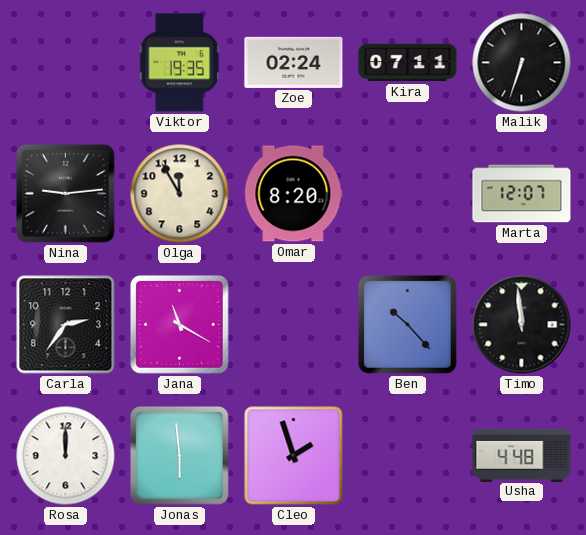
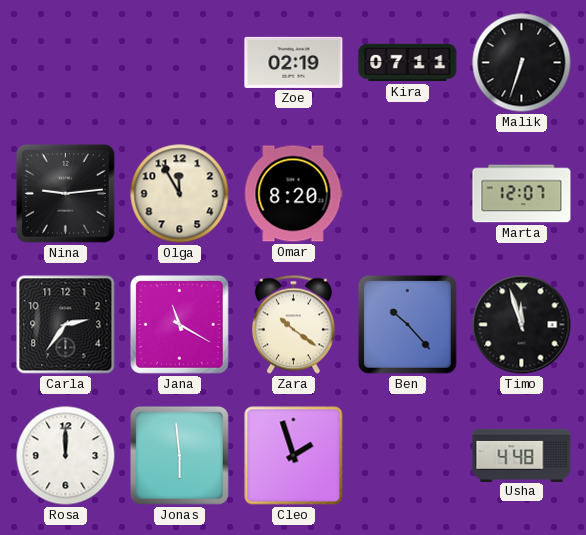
Viktor: 19:35 -> none
Zoe: 02:24 -> 02:19
Zara: none -> 10:21
Timo: 11:59 -> 11:57
